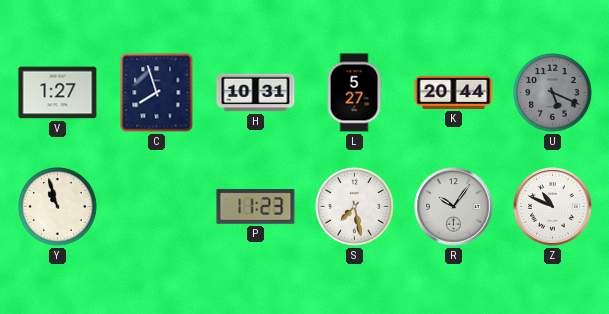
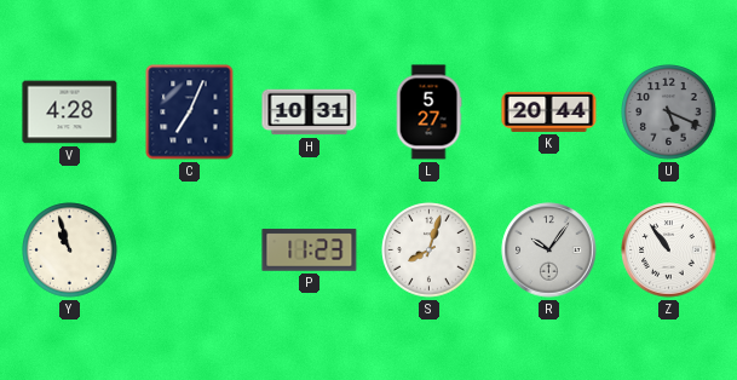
V: 1:27 -> 4:28
C: 7:57 -> 7:04
S: 7:28 -> 8:03
Z: 10:49 -> 10:54
